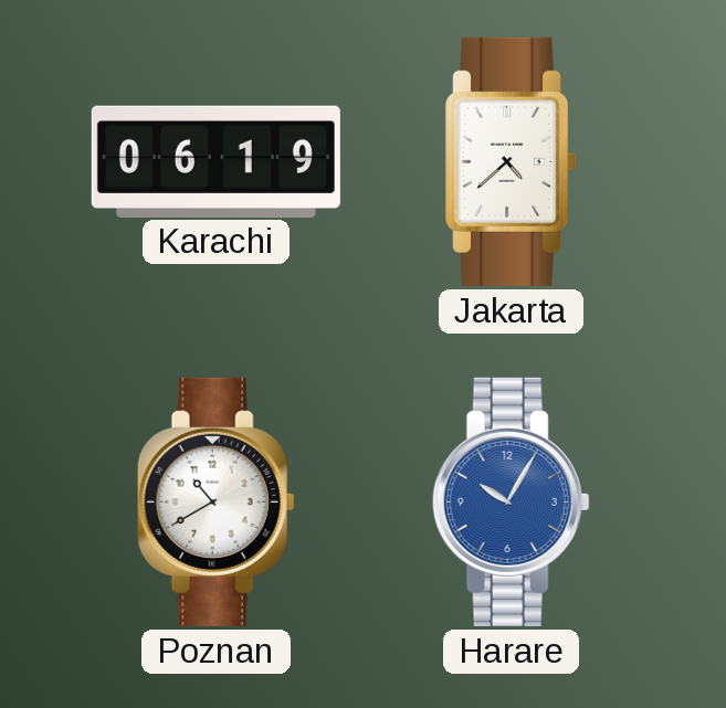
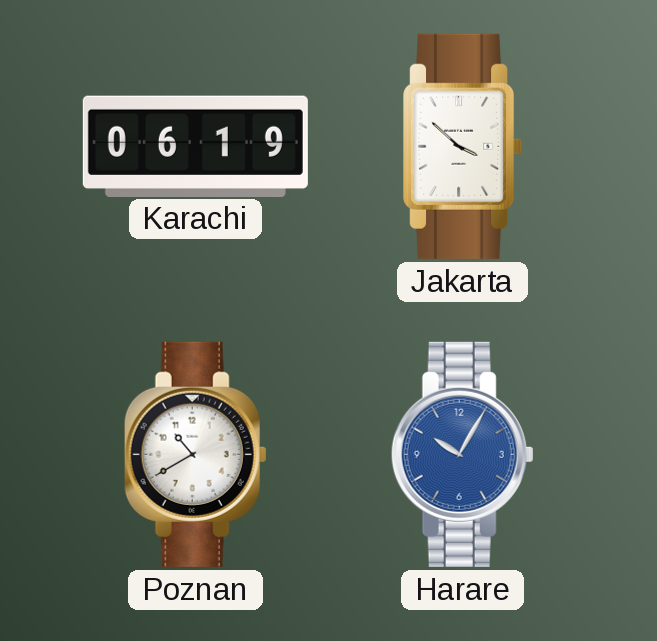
Jakarta: 4:38 -> 3:52
